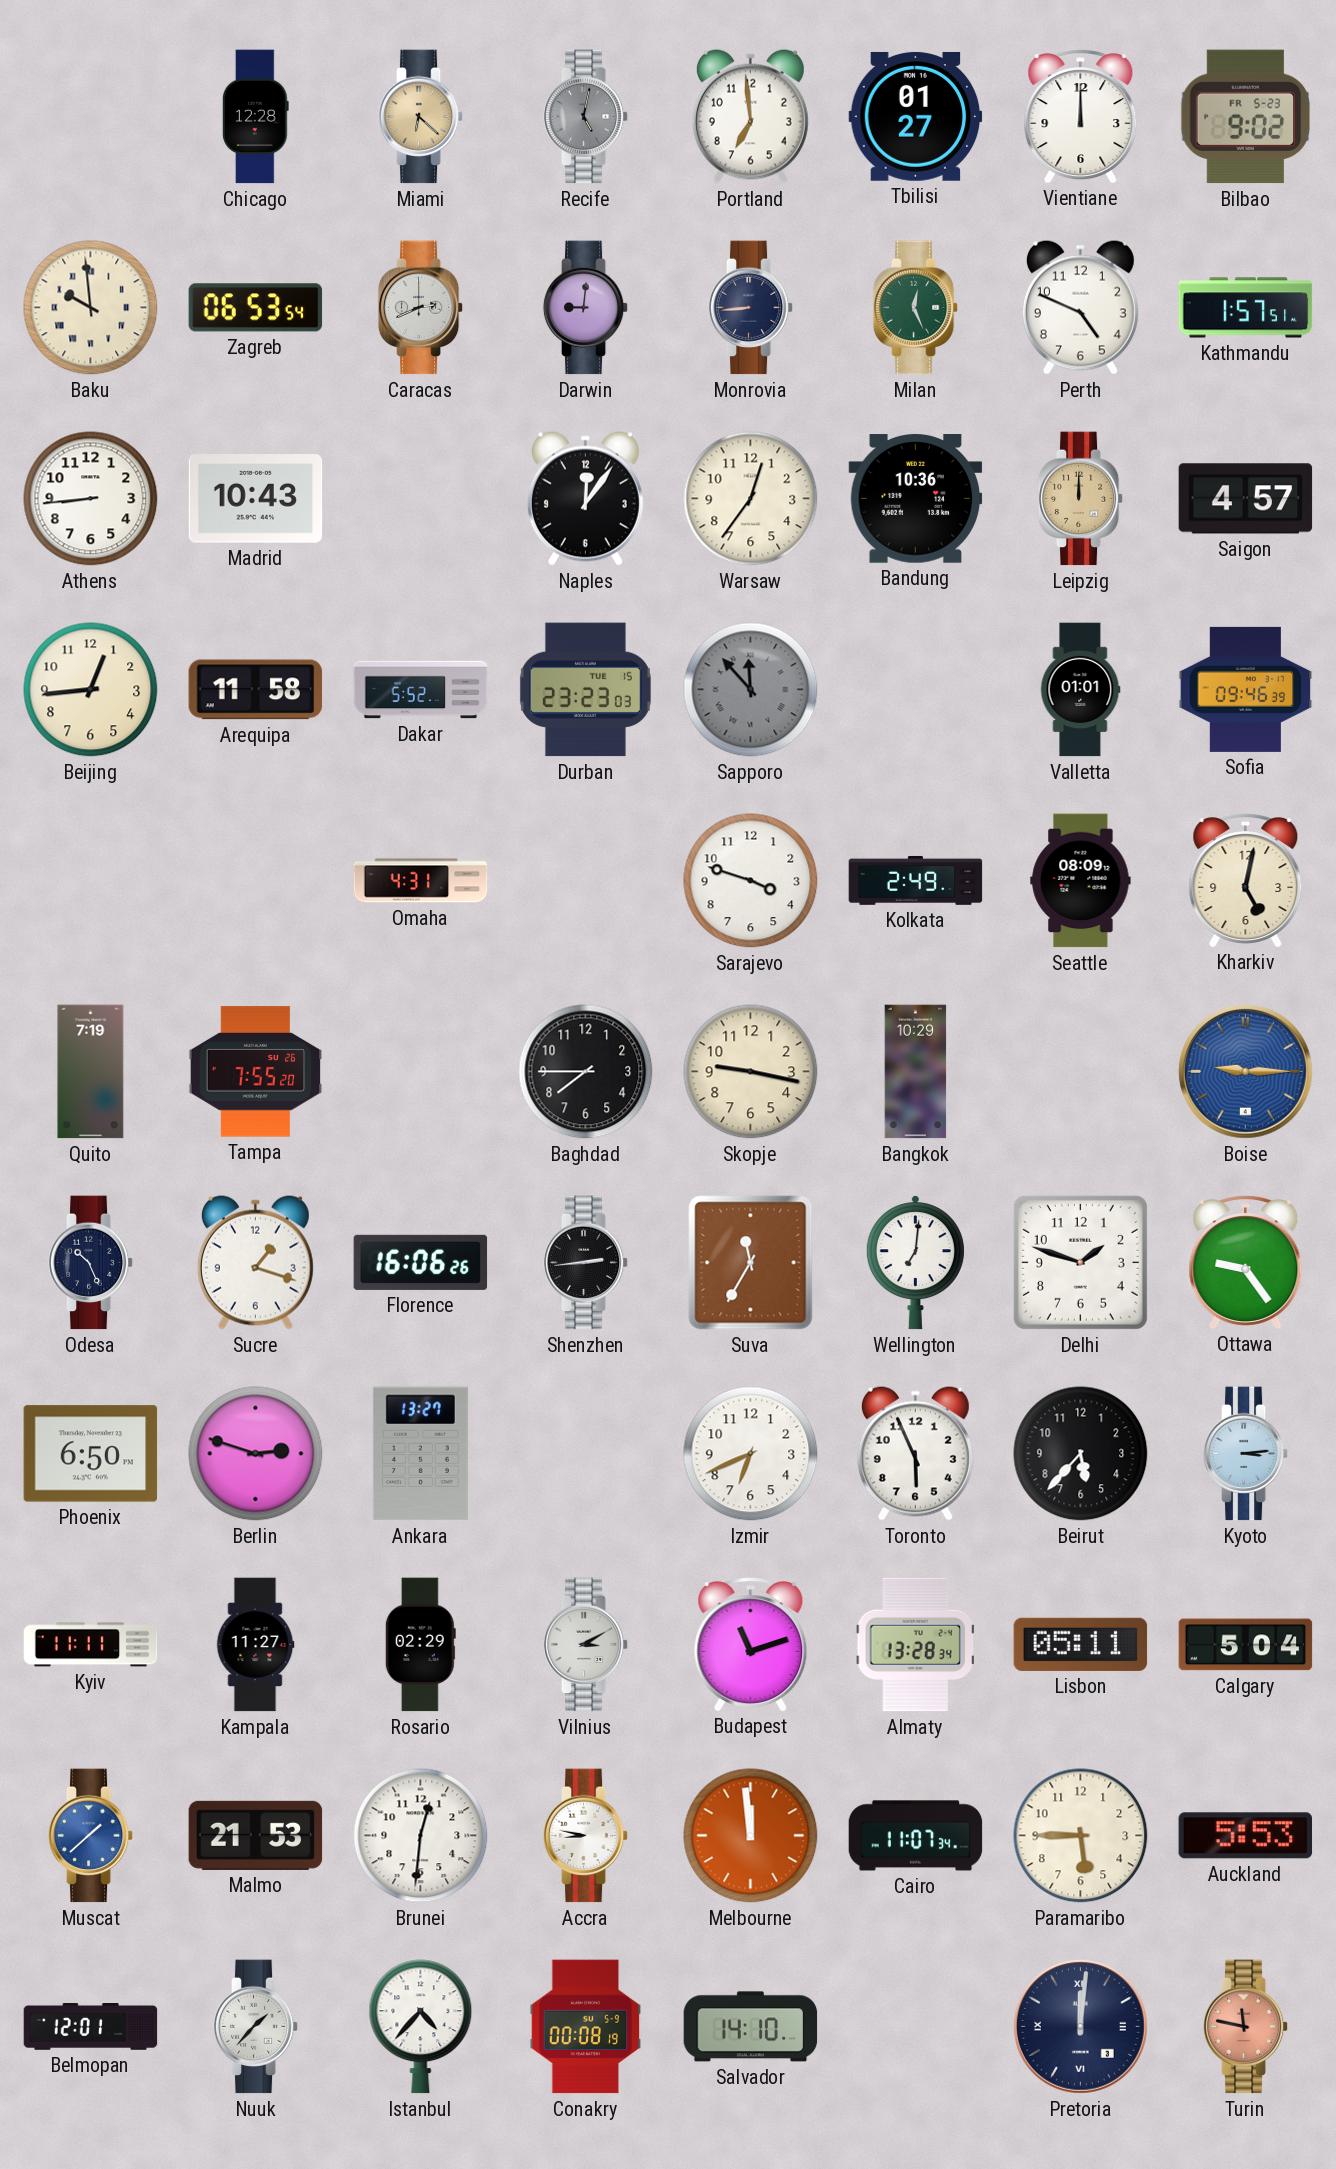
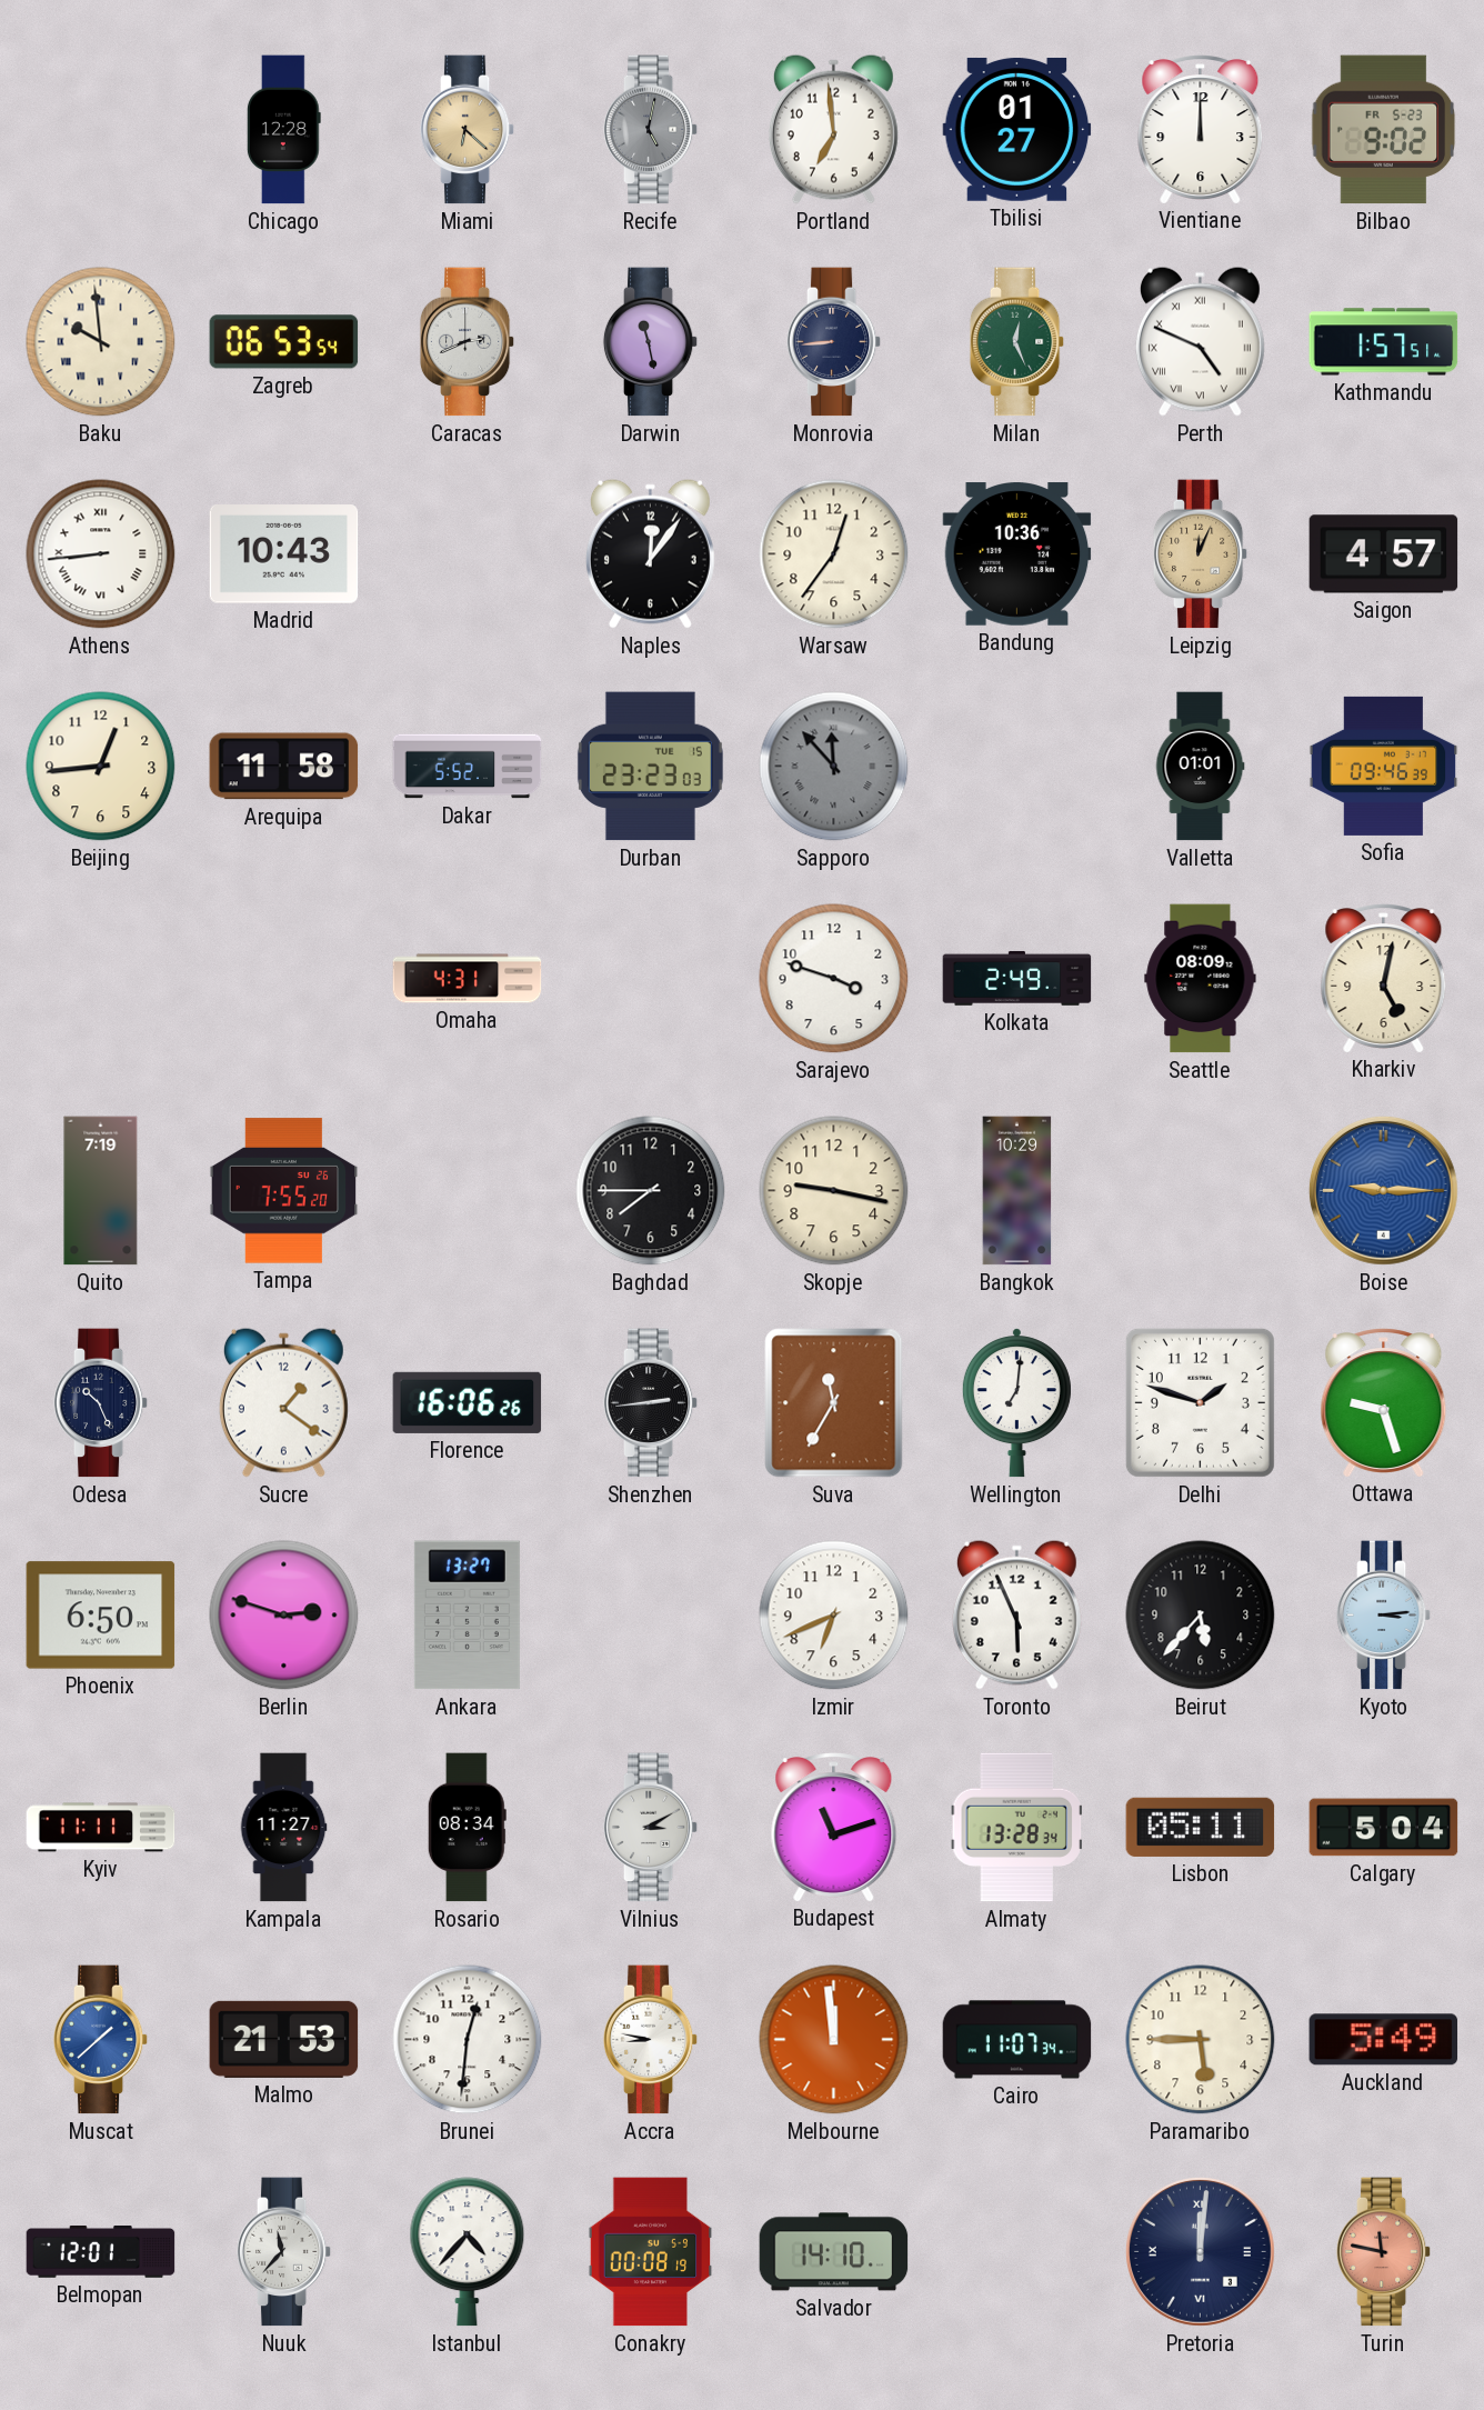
Darwin: 9:01 -> 11:28
Perth numerals: Arabic -> Roman
Athens numerals: Arabic -> Roman
Leipzig: 12:00 -> 12:04
Sucre: 1:18 -> 1:21
Ottawa: 9:24 -> 9:27
Rosario: 02:29 -> 08:34
Auckland: 5:53 -> 5:49
Nuuk: 1:37 -> 11:37
